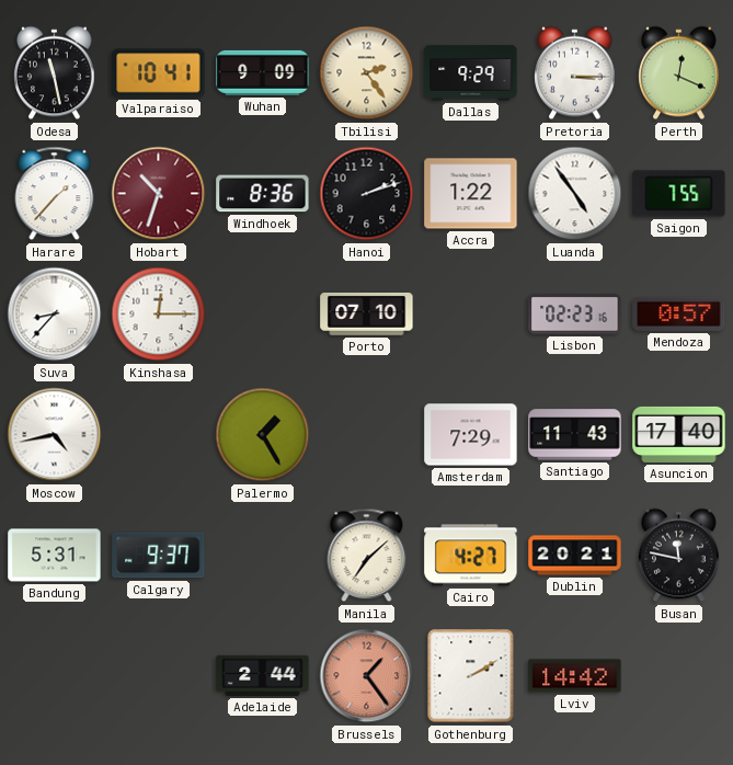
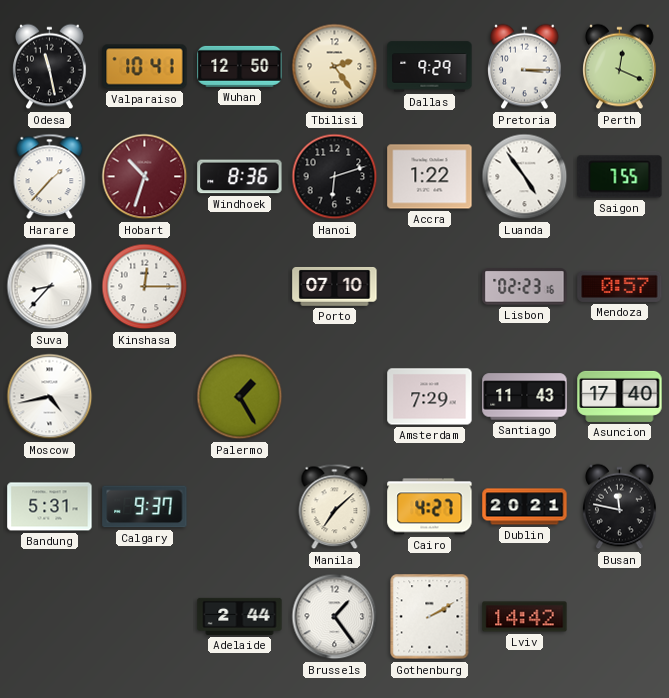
Wuhan: 9:09 -> 12:50
Hanoi: 2:12 -> 6:12
Brussels dial: salmon -> white
